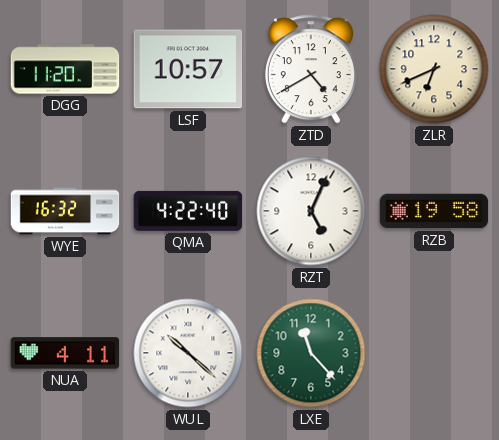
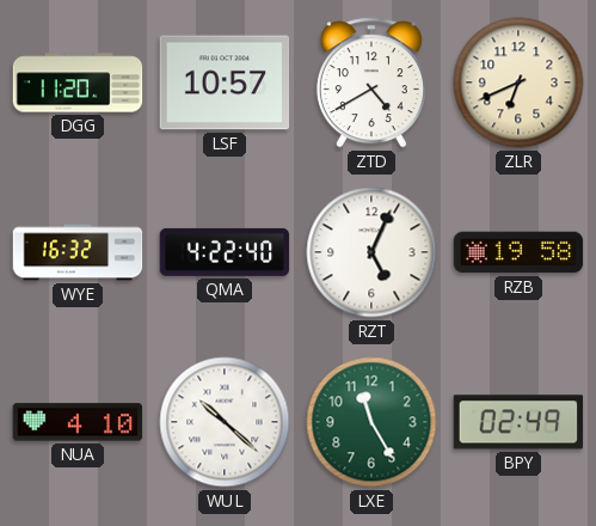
NUA: 4:11 -> 4:10
LXE: 11:23 -> 11:25
BPY: none -> 02:49
